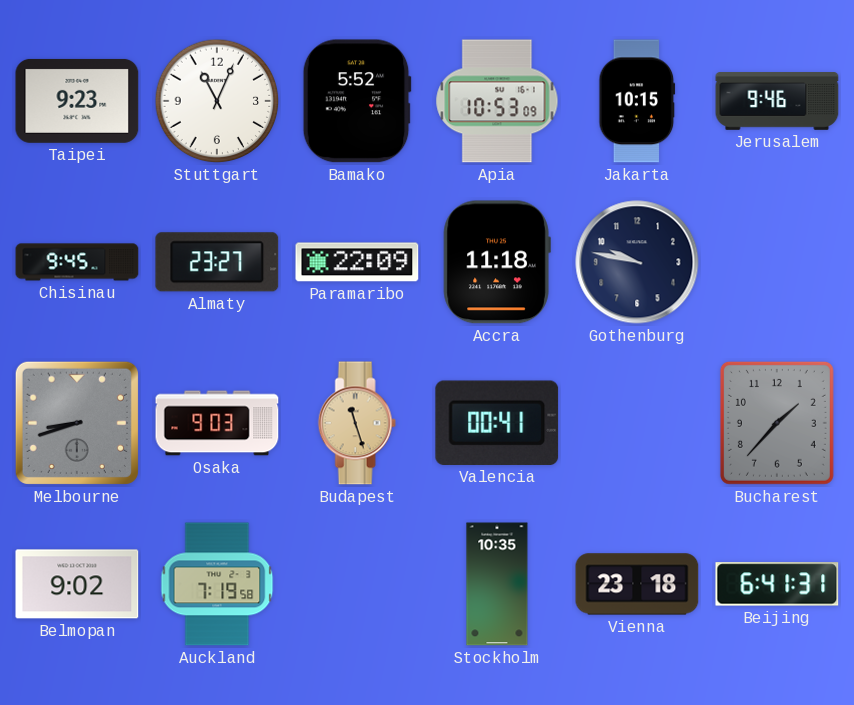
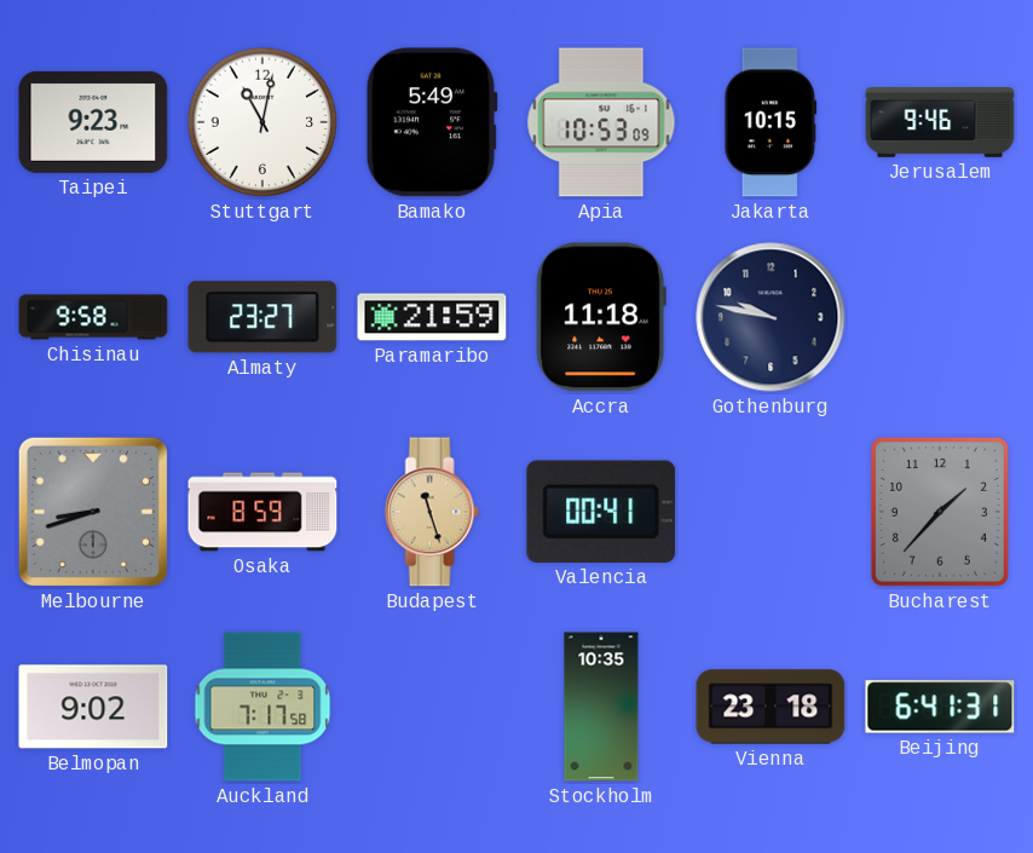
Stuttgart: 11:04 -> 11:02
Bamako: 5:52 -> 5:49
Chisinau: 9:45 -> 9:58
Paramaribo: 22:09 -> 21:59
Osaka: 9:03 -> 8:59
Auckland: 7:19 -> 7:17
